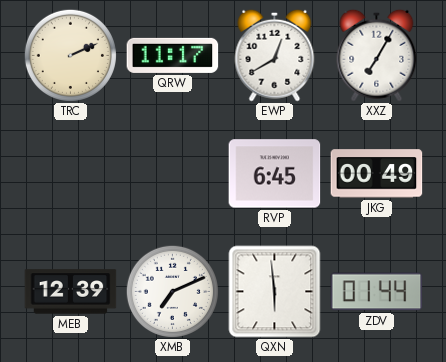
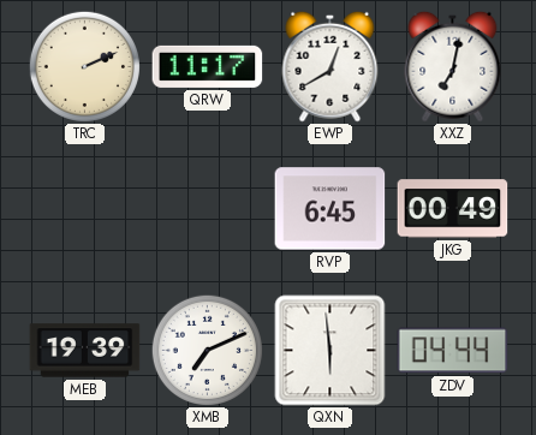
XXZ: 7:05 -> 7:02
MEB: 12:39 -> 19:39
ZDV: 01:44 -> 04:44
